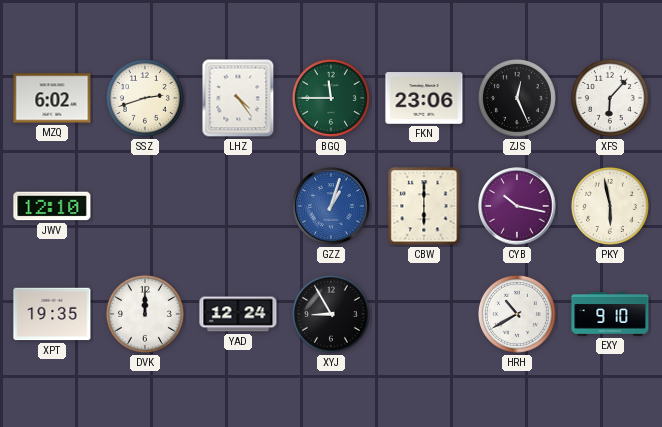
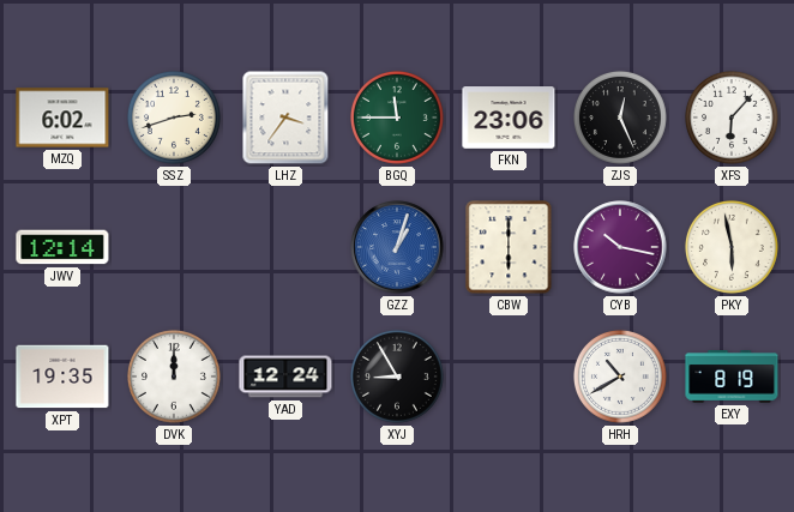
LHZ: 4:24 -> 3:36
JWV: 12:10 -> 12:14
EXY: 9:10 -> 8:19
